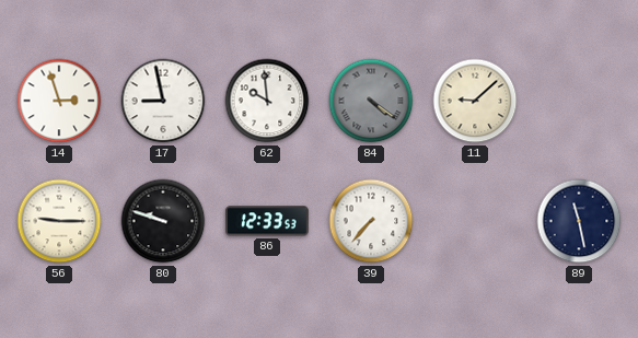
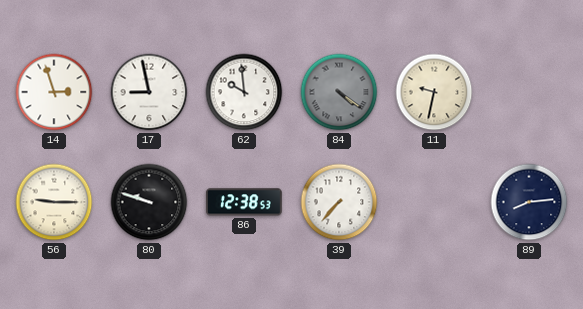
11: 9:08 -> 9:32
86: 12:33 -> 12:38
89: 11:28 -> 8:14
